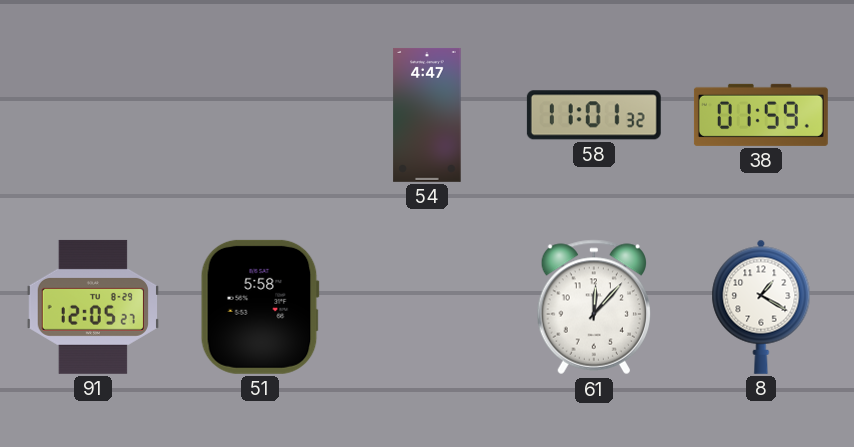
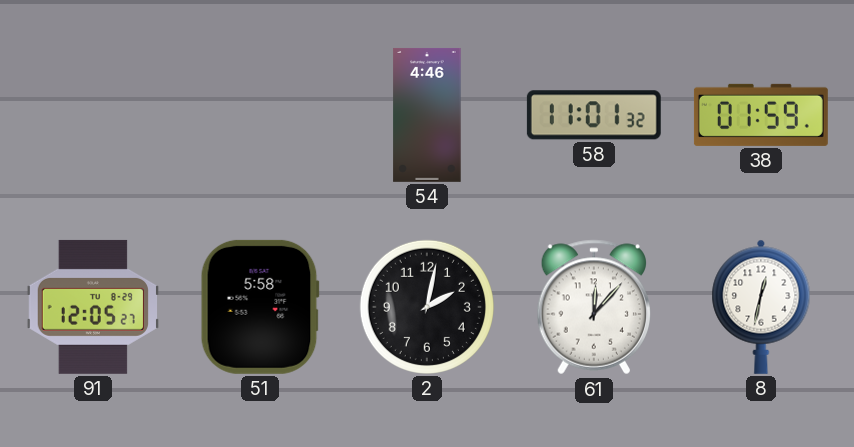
54: 4:47 -> 4:46
2: none -> 2:02
8: 1:20 -> 12:32
